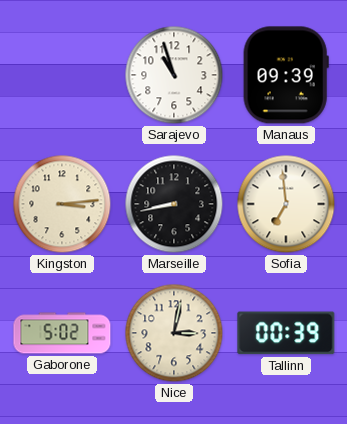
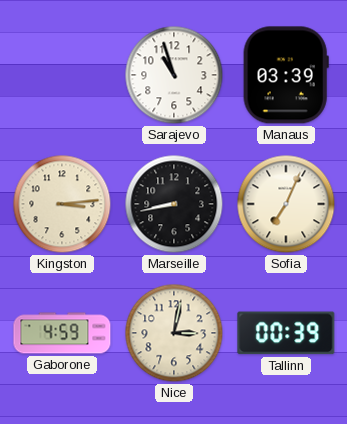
Manaus: 09:39 -> 03:39
Sofia: 6:59 -> 7:04
Gaborone: 5:02 -> 4:59
